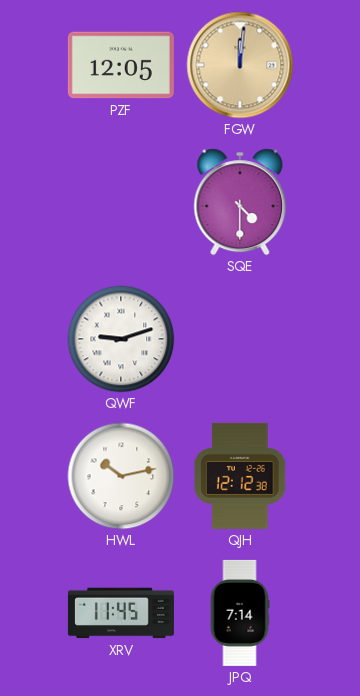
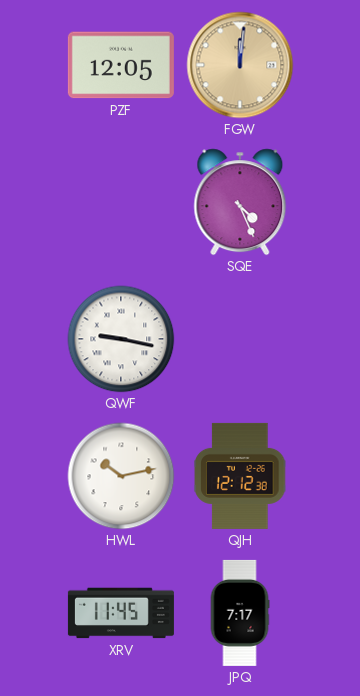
SQE: 4:30 -> 4:26
QWF: 9:12 -> 9:17
JPQ: 7:14 -> 7:17
